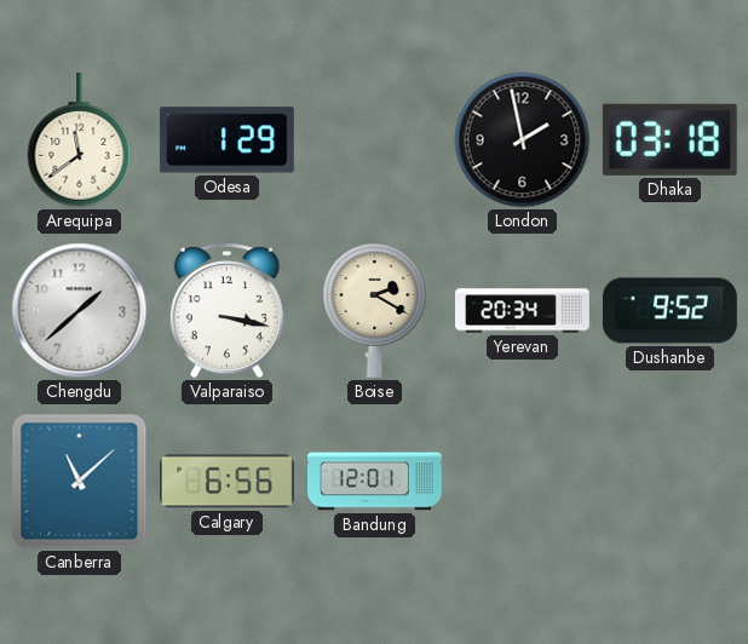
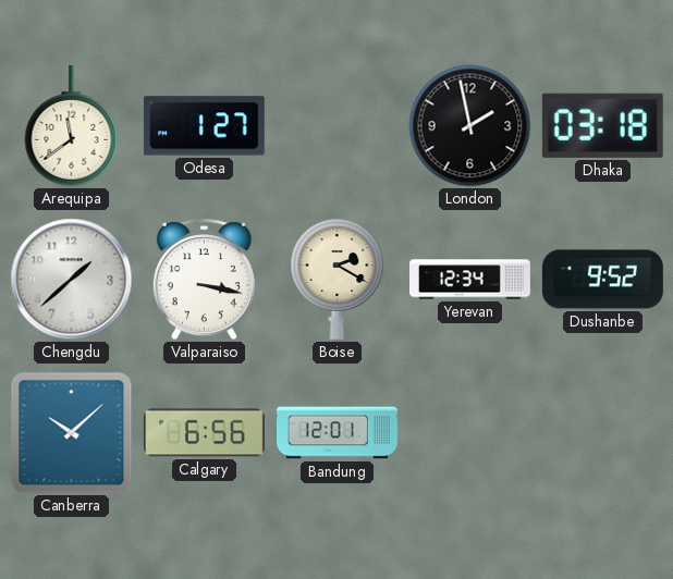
Odesa: 1:29 -> 1:27
Yerevan: 20:34 -> 12:34
Canberra: 11:08 -> 10:08
